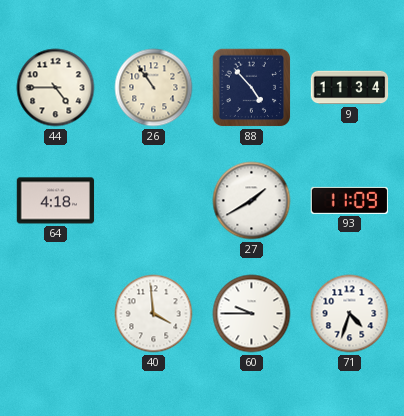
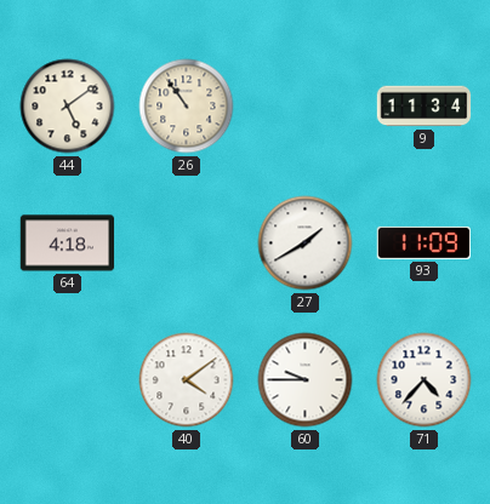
44: 4:45 -> 5:09
88: 4:53 -> none
40: 3:59 -> 4:09
71: 4:33 -> 4:37
